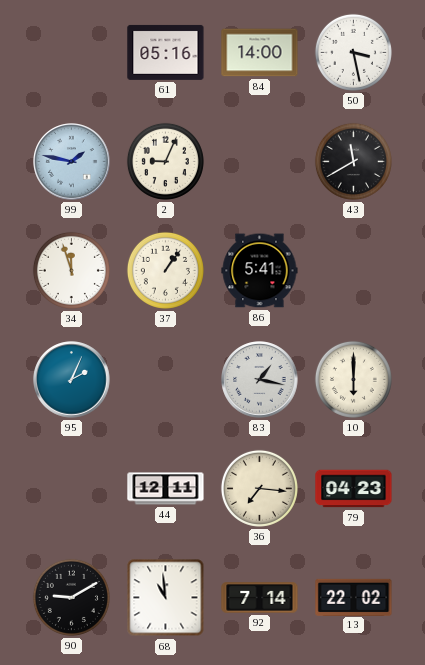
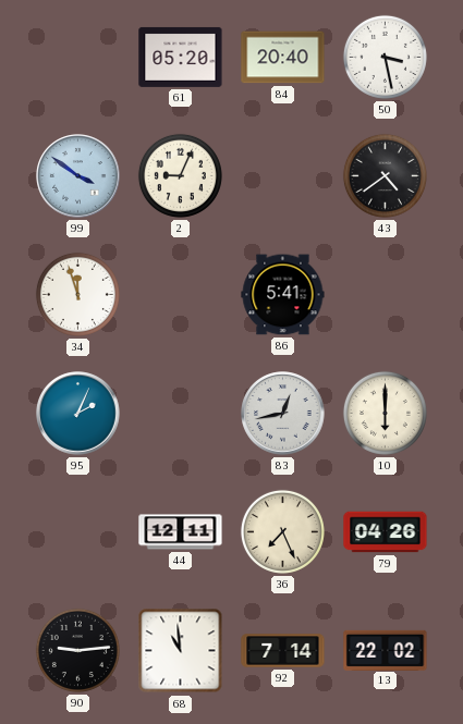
61: 05:16 -> 05:20
84: 14:00 -> 20:40
99: 1:47 -> 3:51
43: 11:40 -> 4:39
37: 1:06 -> none
83: 1:17 -> 12:43
36: 7:16 -> 7:26
79: 04:23 -> 04:26
90: 9:10 -> 9:14
